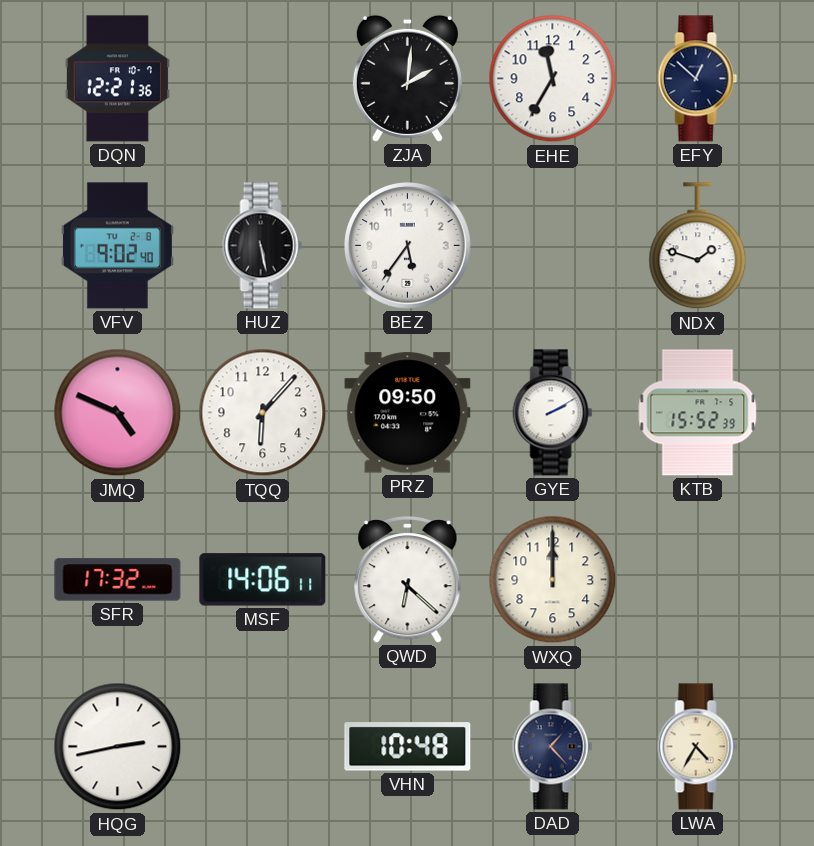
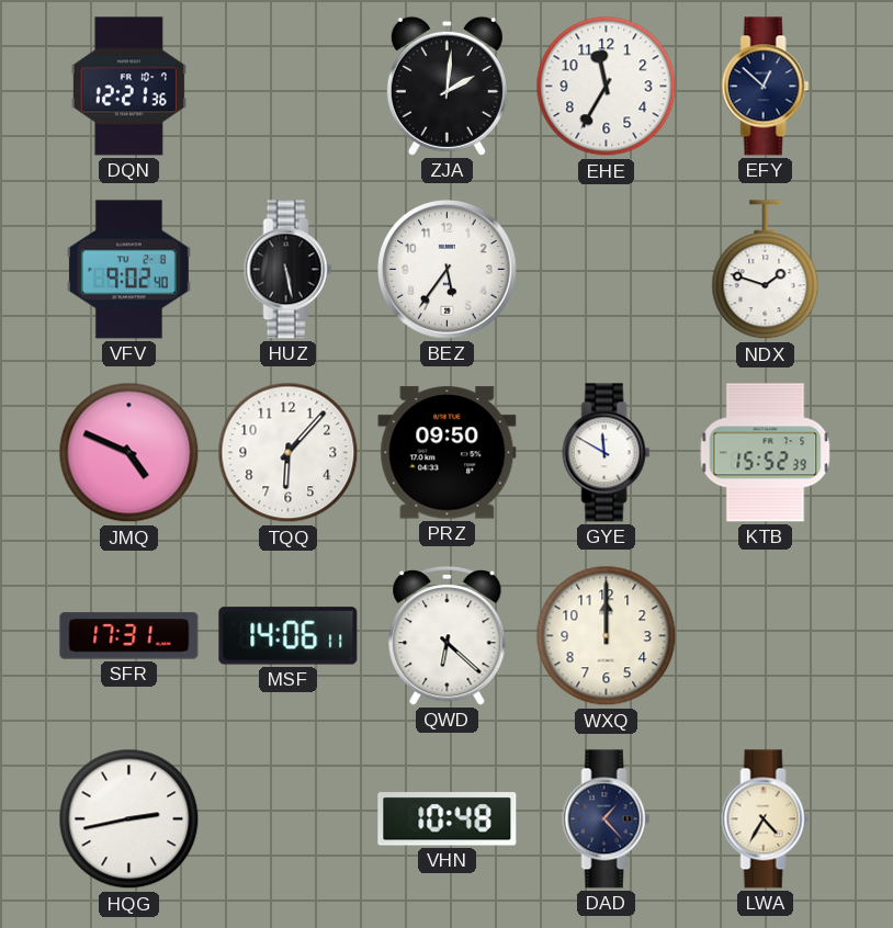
GYE: 2:10 -> 11:50
SFR: 17:32 -> 17:31
